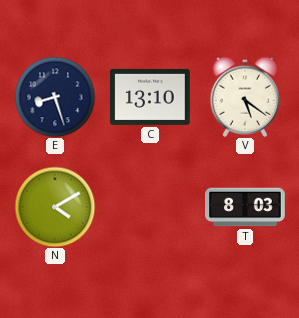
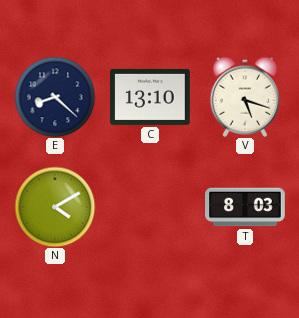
E: 8:27 -> 8:22
V: 5:21 -> 5:18
